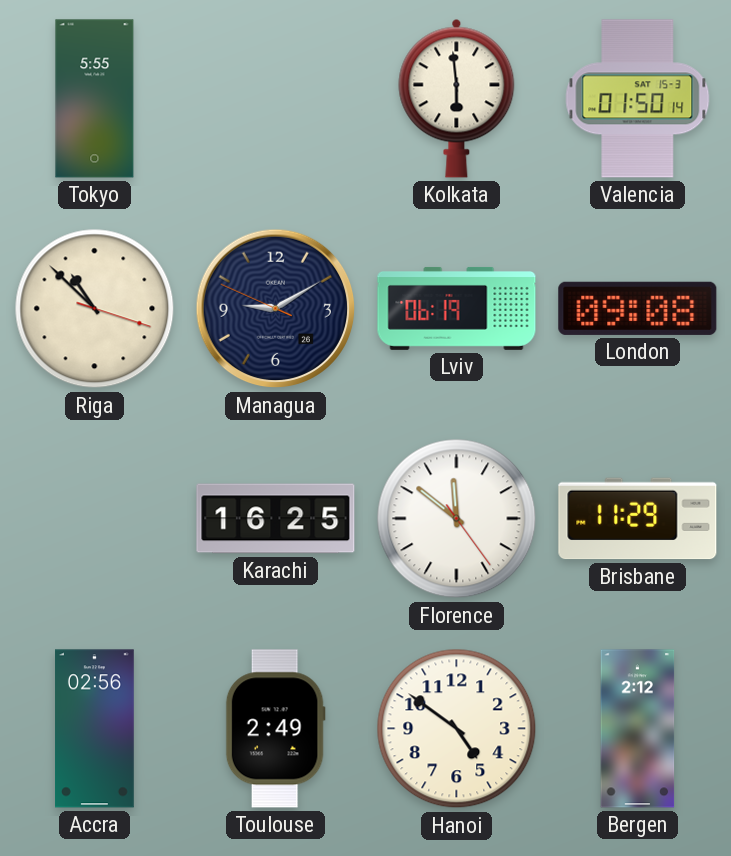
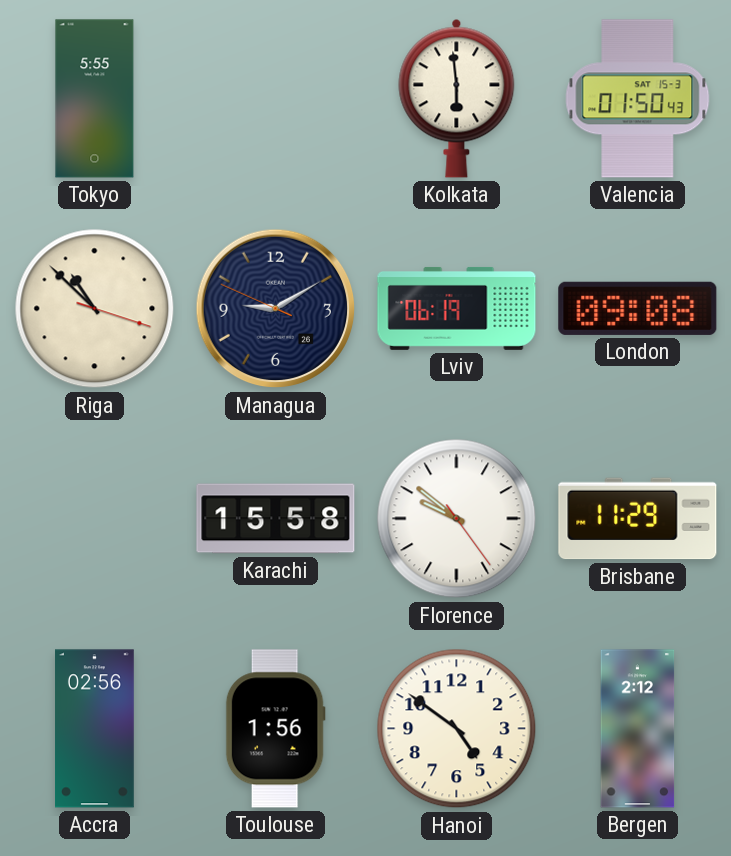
Valencia: 01:50:14 -> 01:50:43
Karachi: 16:25 -> 15:58
Florence: 11:51 -> 9:51
Toulouse: 2:49 -> 1:56
